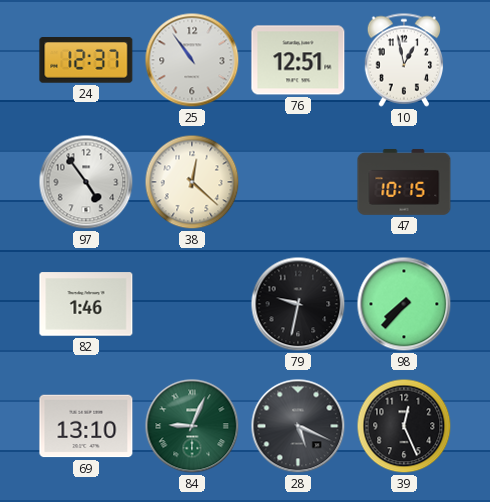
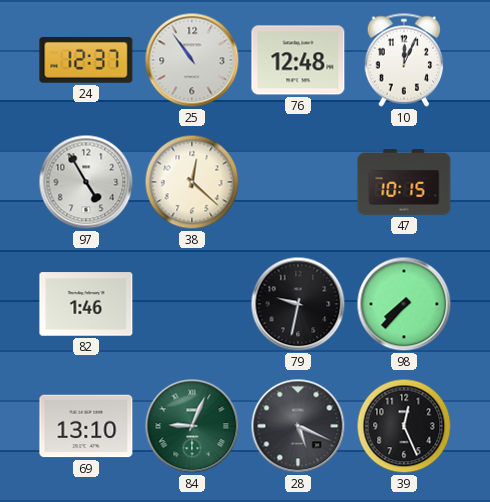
76: 12:51 -> 12:48
10: 12:58 -> 12:04
97: 4:54 -> 4:55
